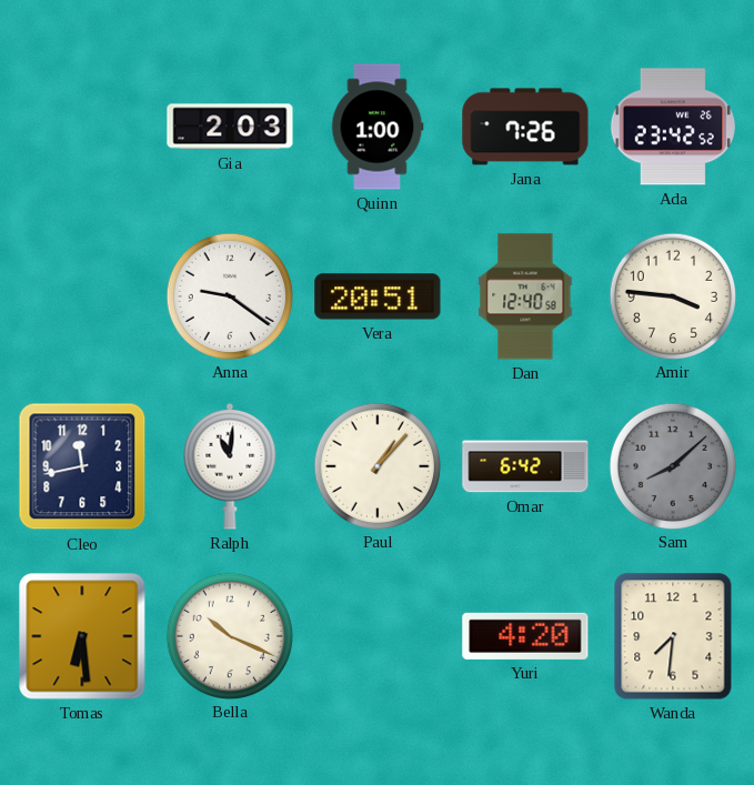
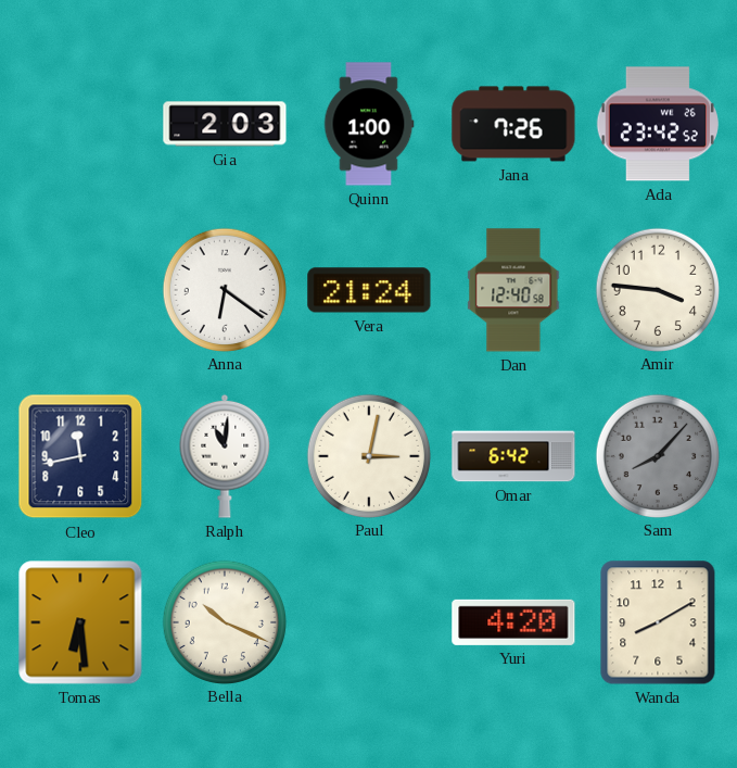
Anna: 9:21 -> 6:21
Vera: 20:51 -> 21:24
Paul: 1:07 -> 3:02
Sam: 8:08 -> 8:07
Wanda: 7:31 -> 8:10
